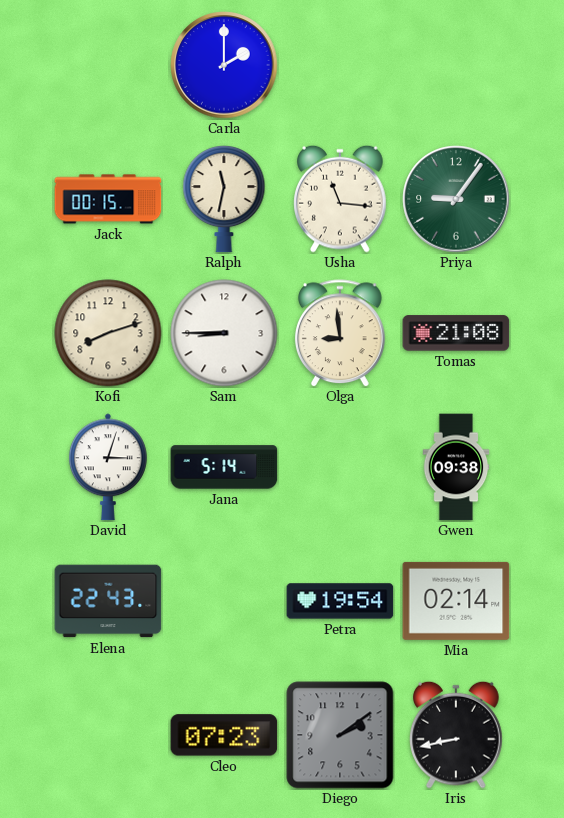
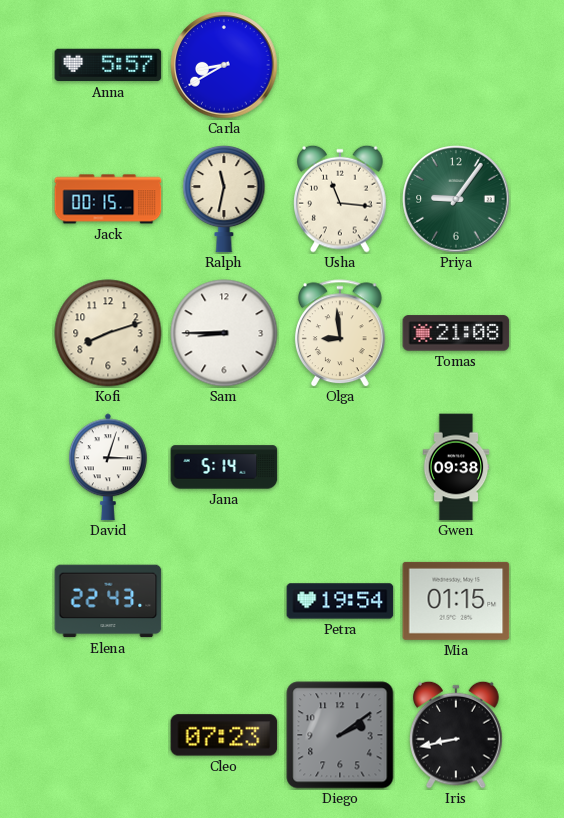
Anna: none -> 5:57
Carla: 2:00 -> 8:40
Mia: 02:14 -> 01:15
